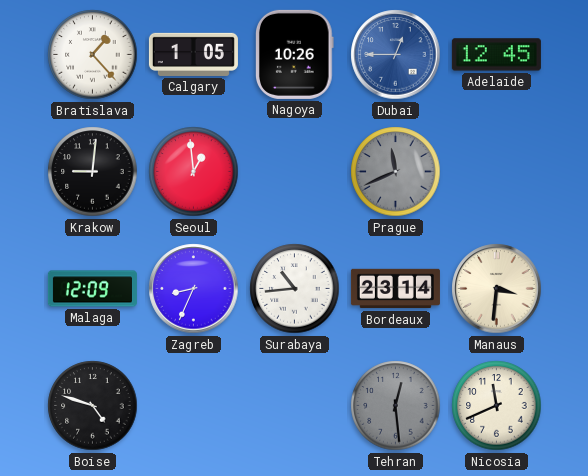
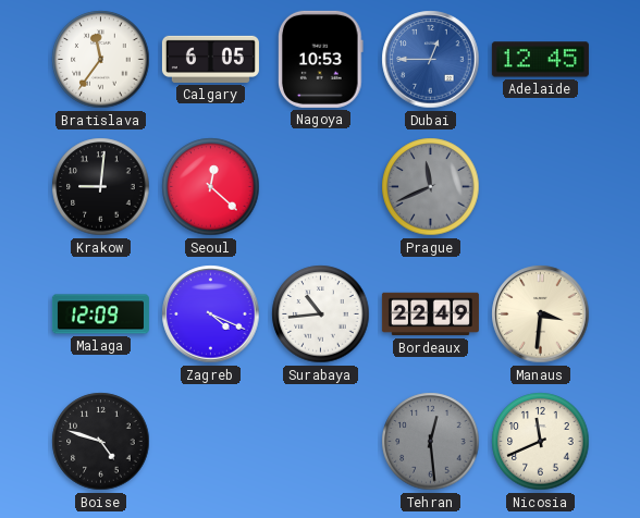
Bratislava: 1:23 -> 11:36
Calgary: 1:05 -> 6:05
Nagoya: 10:26 -> 10:53
Seoul: 12:59 -> 12:22
Zagreb: 8:34 -> 4:19
Bordeaux: 23:14 -> 22:49
